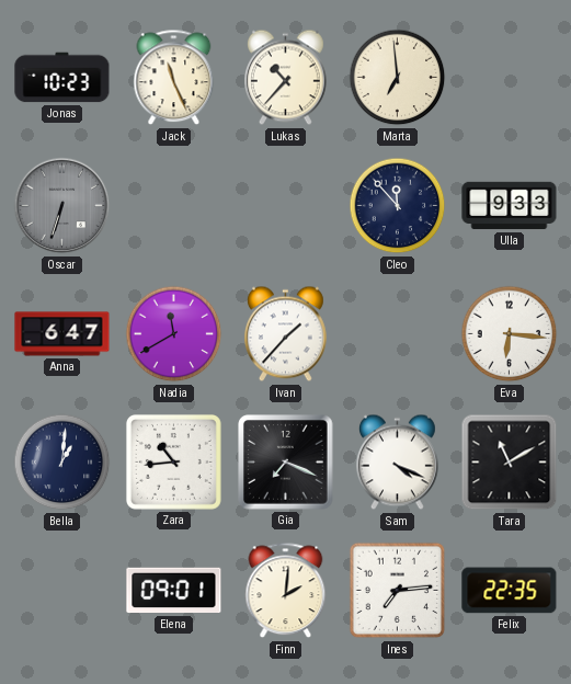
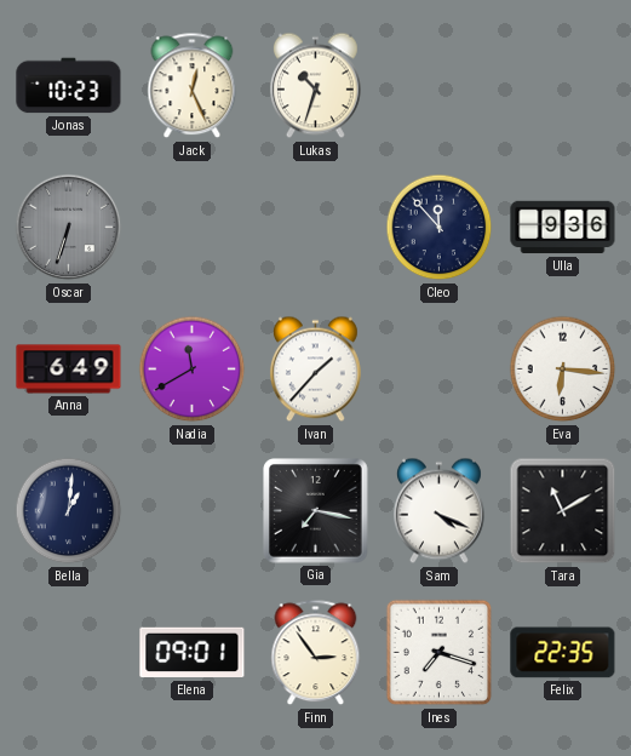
Jack: 11:26 -> 12:26
Lukas: 10:37 -> 10:33
Marta: 6:59 -> none
Ulla: 9:33 -> 9:36
Anna: 6:47 -> 6:49
Zara: 10:44 -> none
Gia: 7:19 -> 7:17
Finn: 2:01 -> 2:54
Ines: 7:14 -> 7:18
